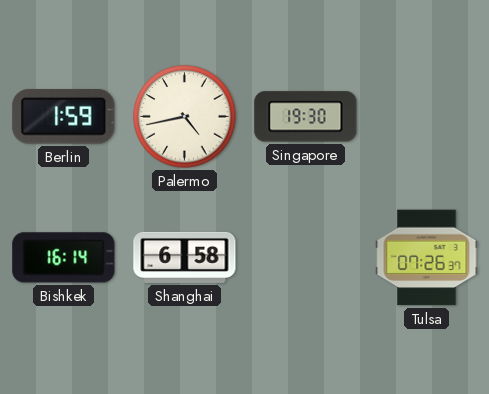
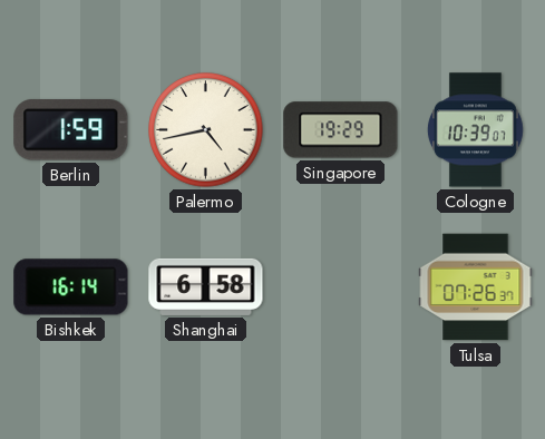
Singapore: 19:30 -> 19:29
Cologne: none -> 10:39
